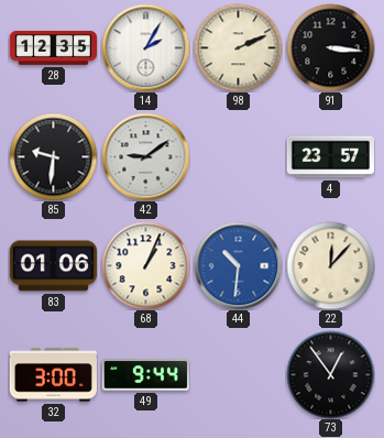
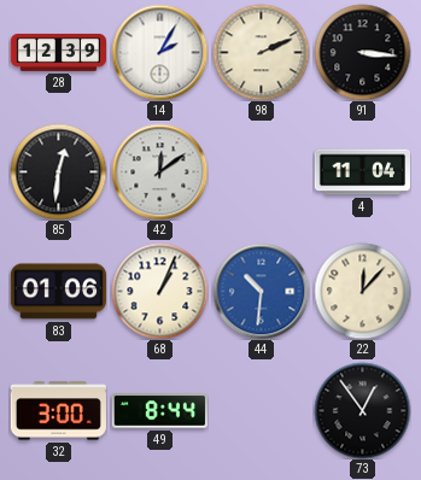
28: 12:35 -> 12:39
85: 9:31 -> 12:31
42: 9:09 -> 12:09
4: 23:57 -> 11:04
49: 9:44 -> 8:44
